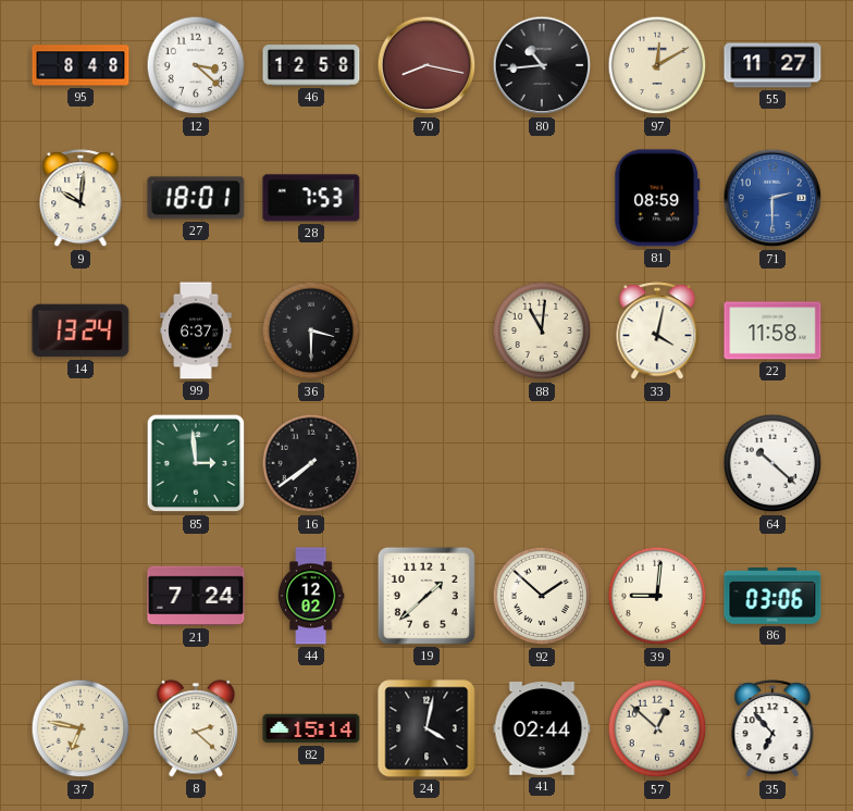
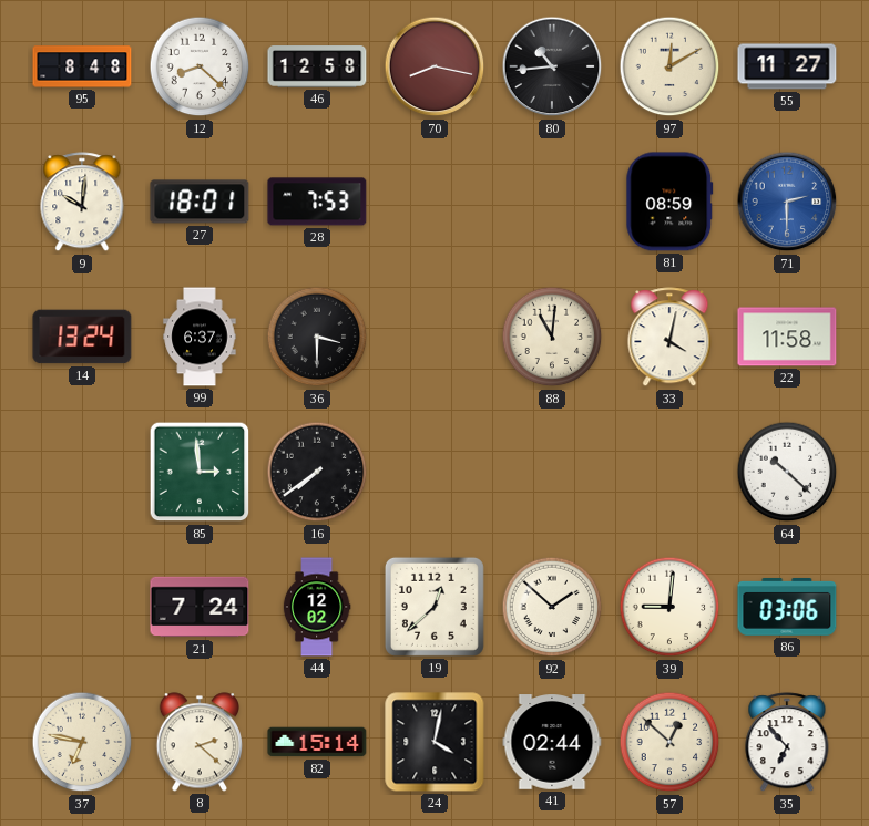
12: 3:22 -> 8:22
19: 1:38 -> 12:38
